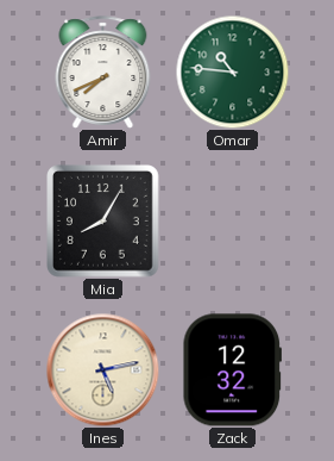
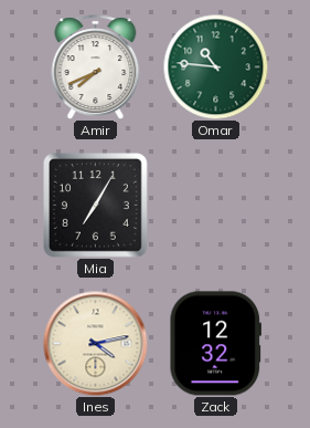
Mia: 8:05 -> 7:05
Ines: 5:13 -> 4:13
